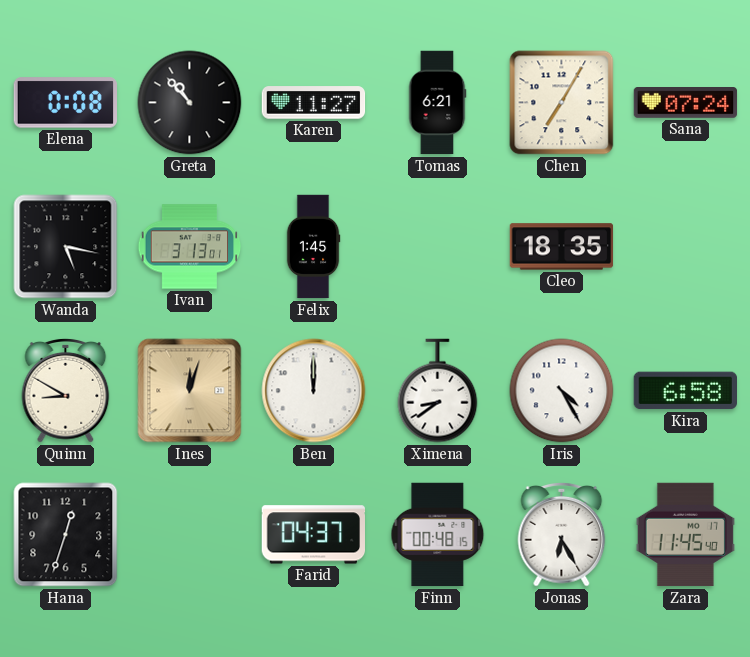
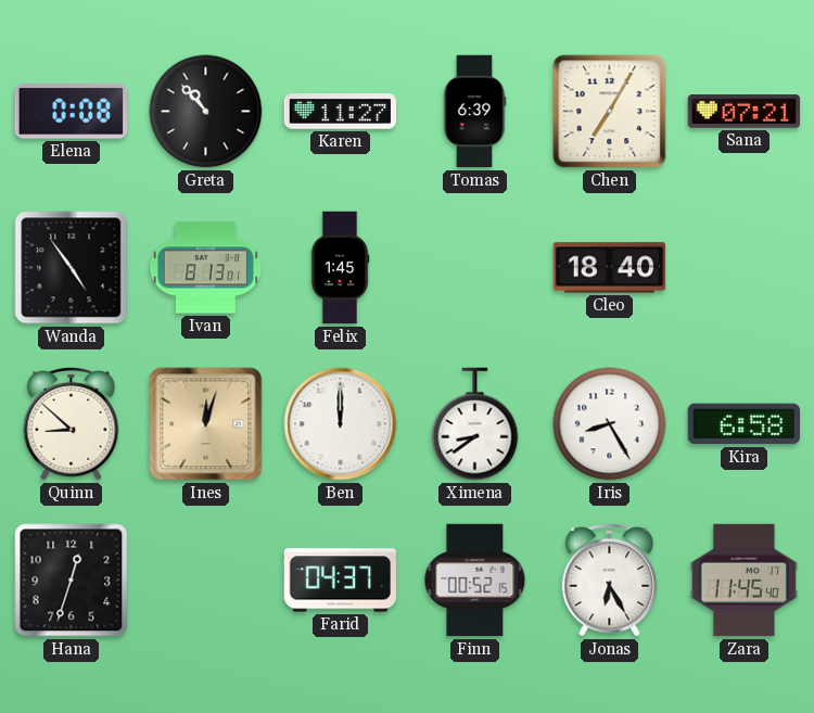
Tomas: 6:21 -> 6:39
Sana: 07:24 -> 07:21
Wanda: 5:17 -> 4:54
Ivan: 3:13 -> 8:13
Cleo: 18:35 -> 18:40
Quinn: 8:50 -> 8:52
Iris: 4:25 -> 8:25
Finn: 00:48 -> 00:52
